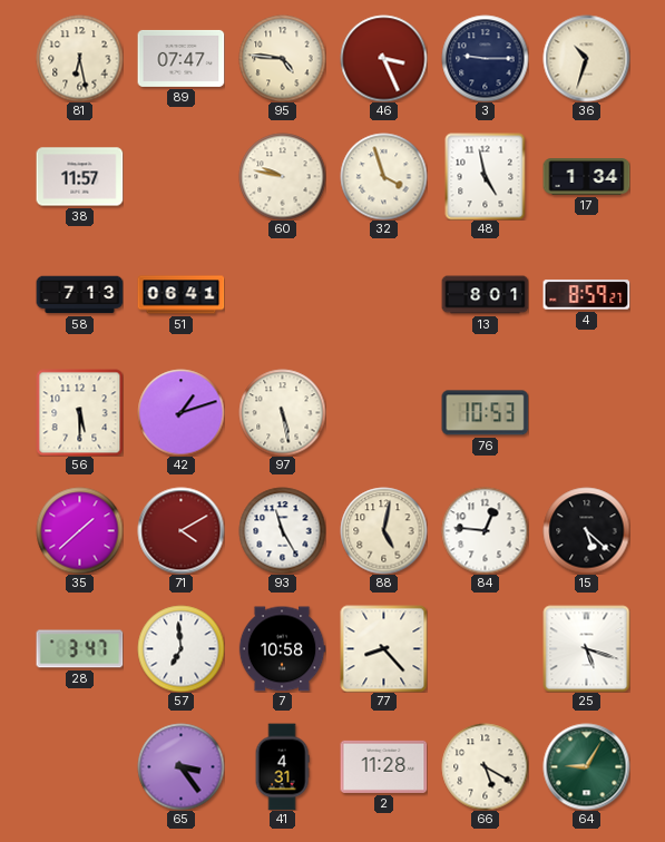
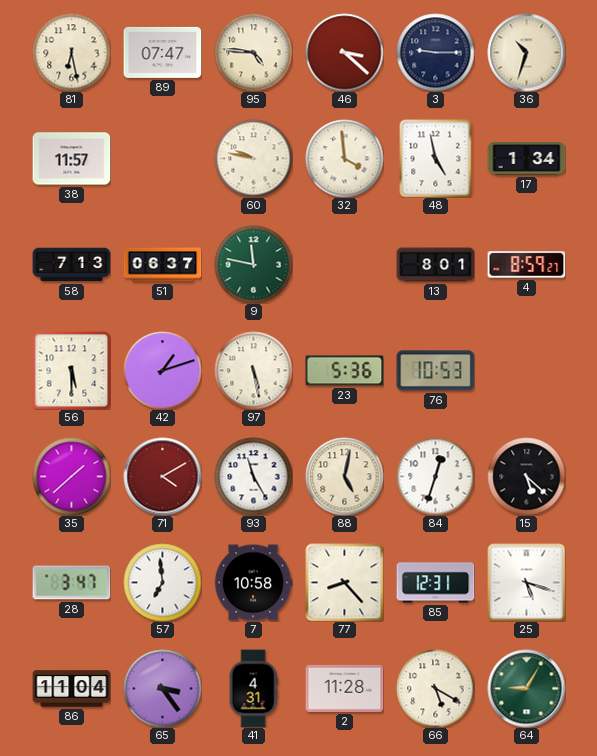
46: 3:26 -> 3:22
32: 3:57 -> 3:59
51: 06:41 -> 06:37
9: none -> 11:47
23: none -> 5:36
84: 12:46 -> 12:33
85: none -> 12:31
86: none -> 11:04
